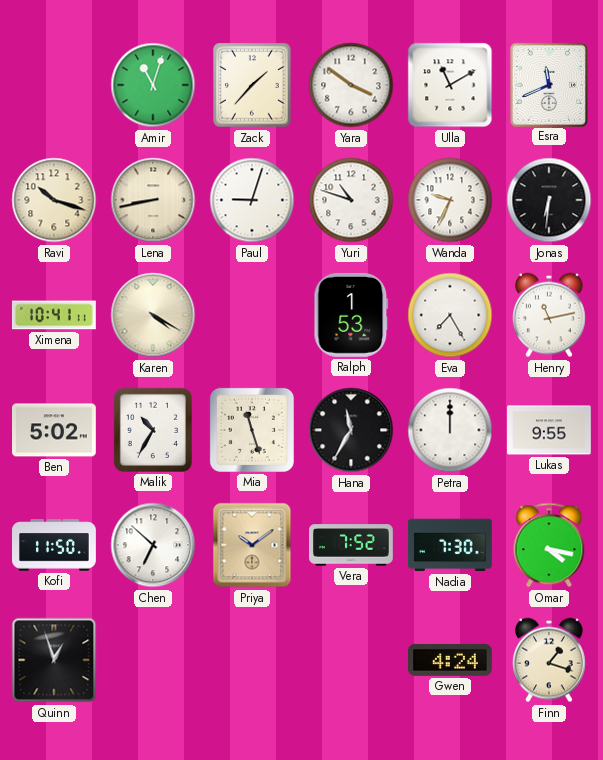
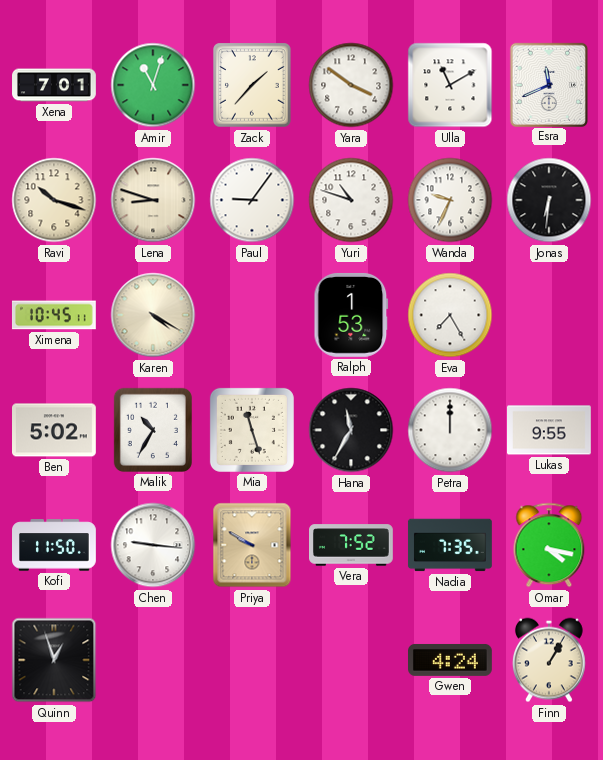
Xena: none -> 7:01
Lena: 8:43 -> 8:48
Paul: 9:03 -> 9:06
Ximena: 10:41 -> 10:45
Henry: 11:13 -> none
Chen: 6:52 -> 9:16
Priya: 10:09 -> 9:50
Nadia: 7:30 -> 7:35
Finn: 1:18 -> 1:05
